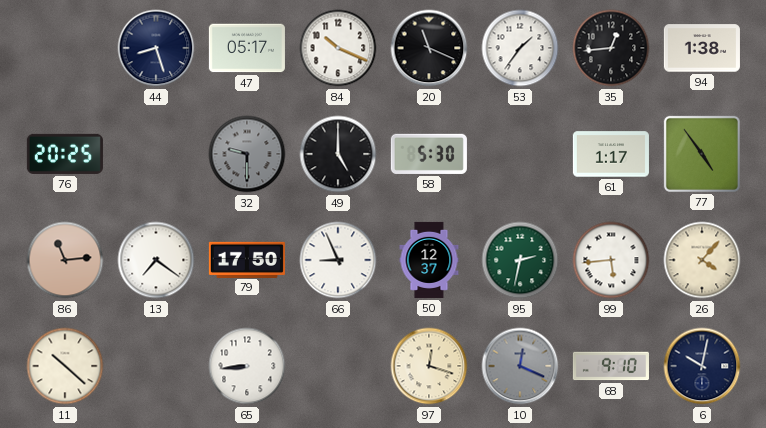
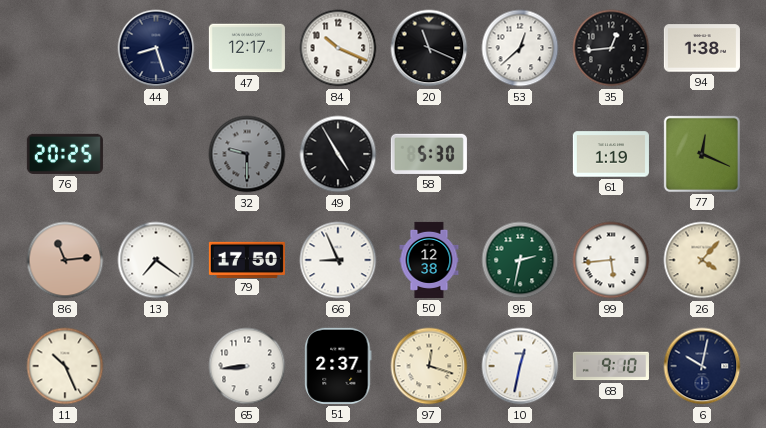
47: 05:17 -> 12:17
53: 1:36 -> 12:38
49: 5:00 -> 4:55
61: 1:17 -> 1:19
77: 4:54 -> 12:19
50: 12:37 -> 12:38
11: 10:22 -> 10:26
51: none -> 2:37
10: 12:19 -> 12:32
10 dial: grey -> white
